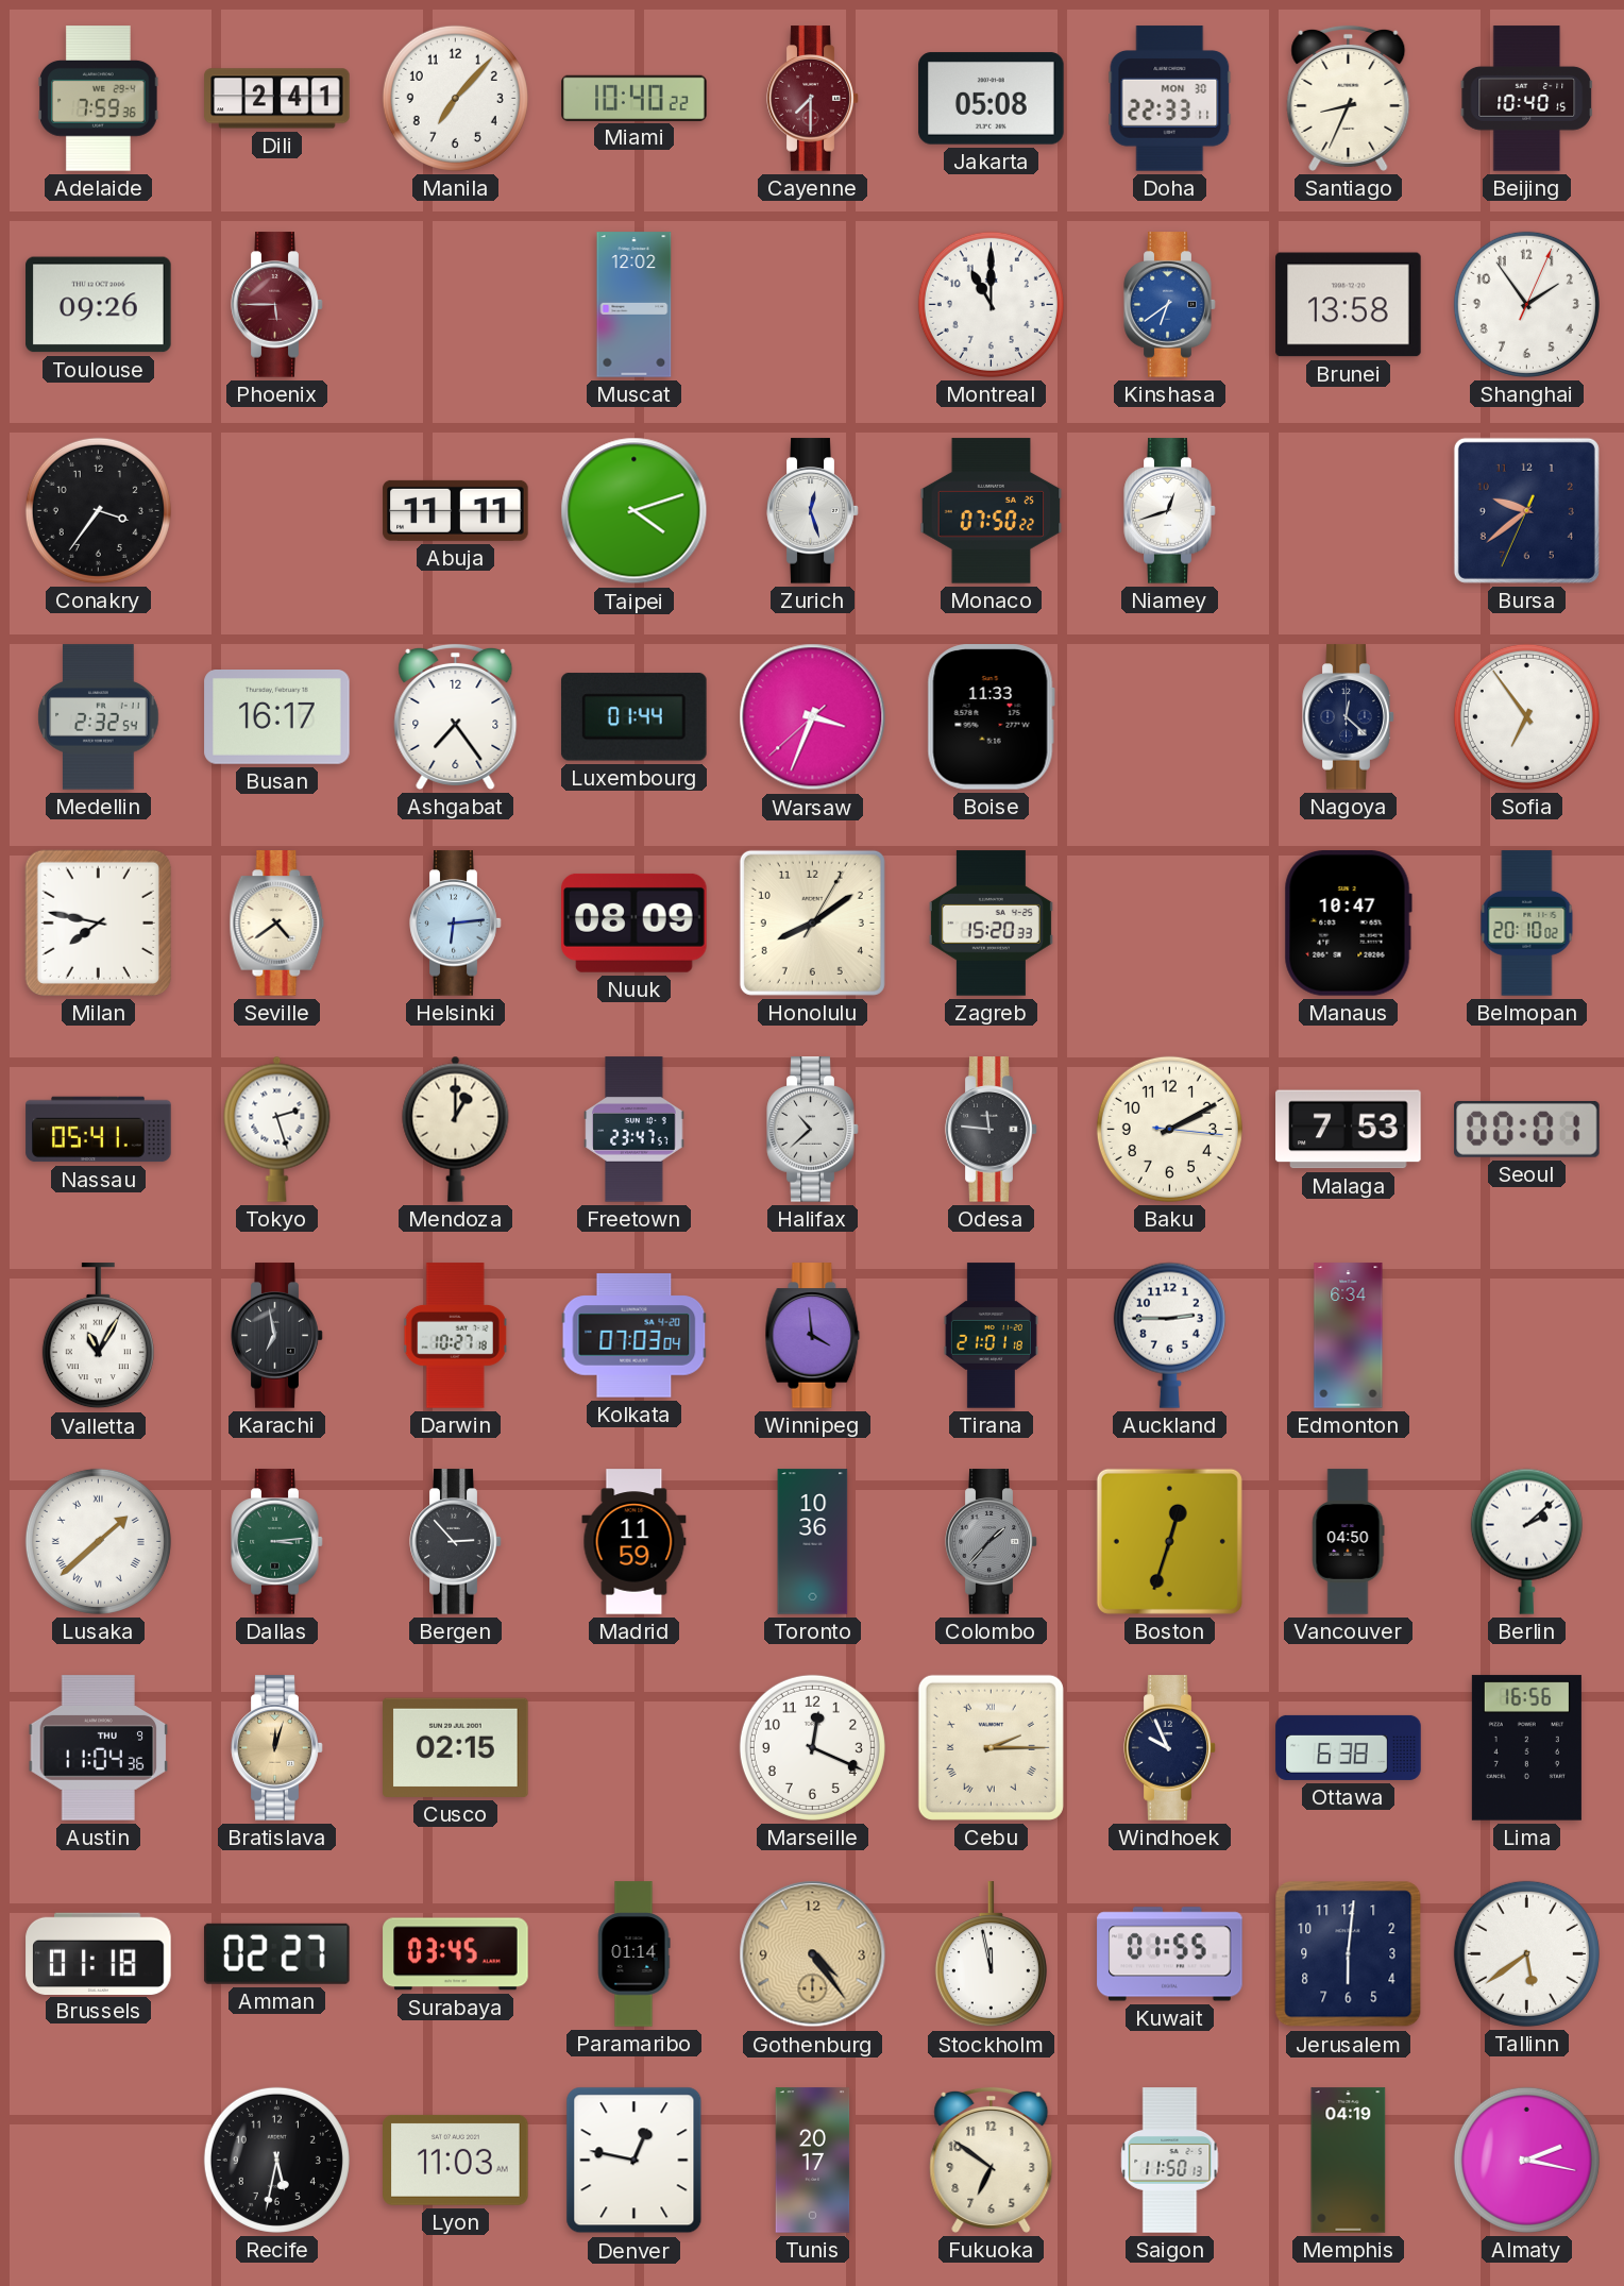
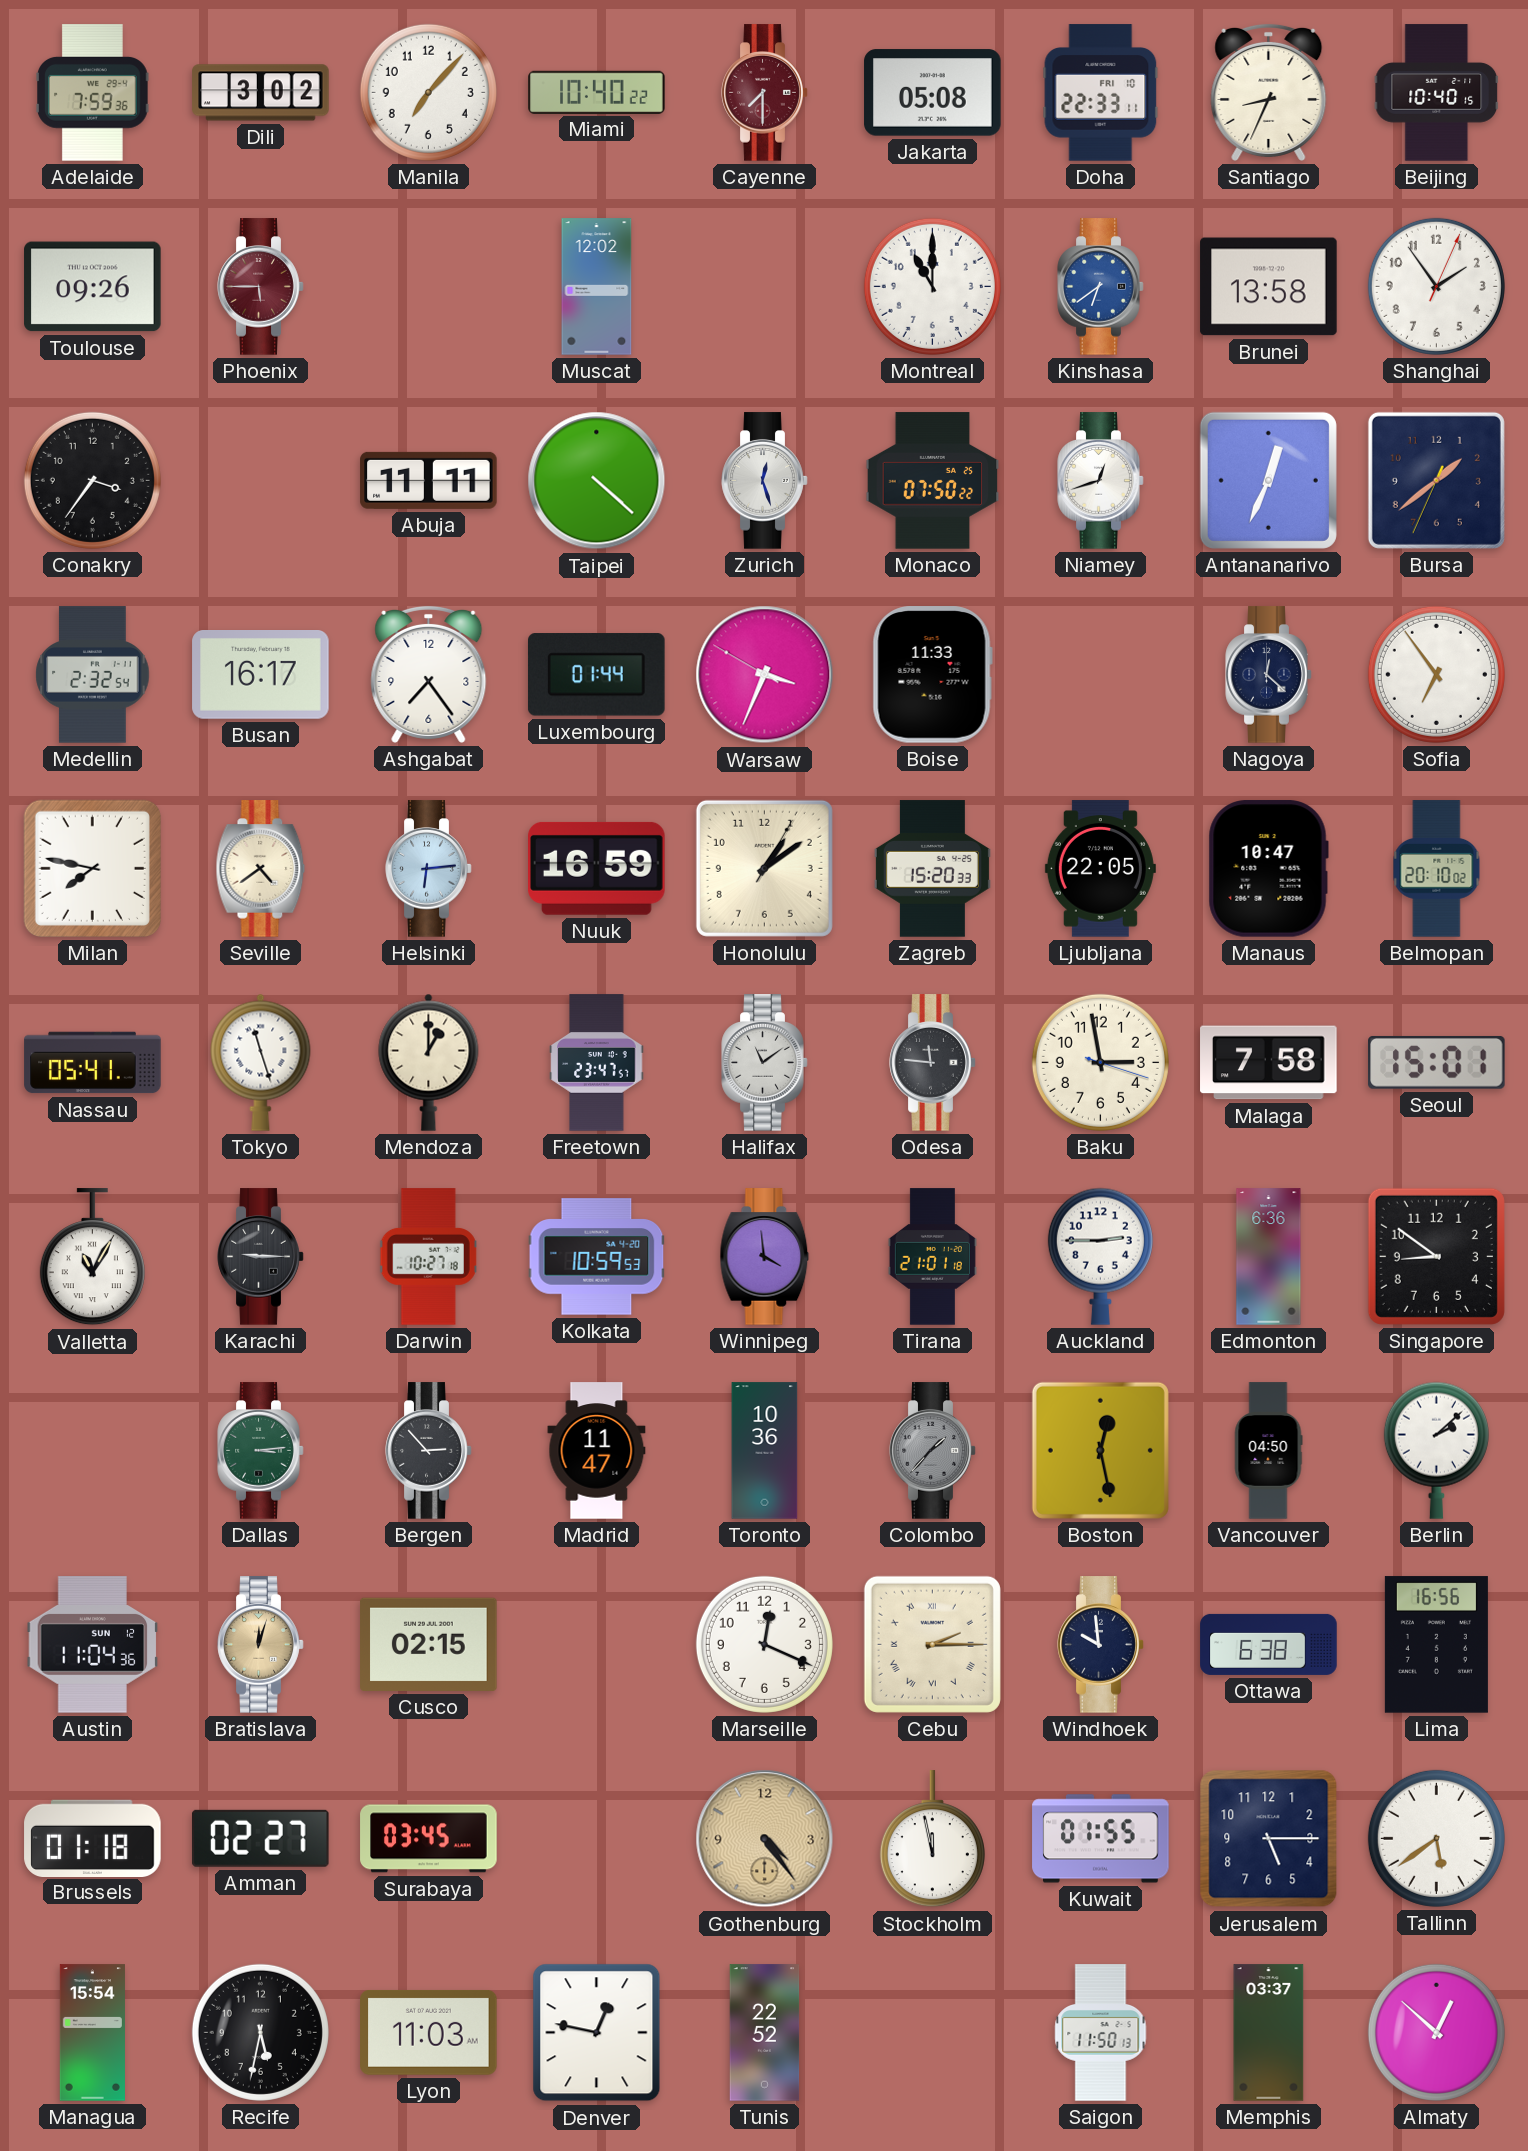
Dili: 2:41 -> 3:02
Doha date: MON 30 -> FRI 10
Taipei: 4:12 -> 4:22
Antananarivo: none -> 12:34
Bursa: 9:38 -> 1:38
Warsaw: 3:33:38 -> 3:33:50
Nuuk: 08:09 -> 16:59
Honolulu: 8:09 -> 1:09
Ljubljana: none -> 22:05
Tokyo: 2:27 -> 11:27
Halifax: 10:38 -> 11:09
Baku: 2:10 -> 2:58
Malaga: 7:53 -> 7:58
Seoul: 00:01 -> 15:01
Karachi: 6:58 -> 9:15
Kolkata: 07:03 -> 10:59
Edmonton: 6:34 -> 6:36
Singapore: none -> 8:51
Lusaka: 1:38 -> none
Madrid: 11:59 -> 11:47
Boston: 12:33 -> 12:28
Austin date: THU 9 -> SUN 12
Windhoek: 9:56 -> 9:59
Paramaribo: 01:14 -> none
Jerusalem: 6:01 -> 5:15
Managua: none -> 15:54
Tunis: 20:17 -> 22:52
Fukuoka: 6:51 -> none
Memphis: 04:19 -> 03:37
Almaty: 2:17 -> 12:52
